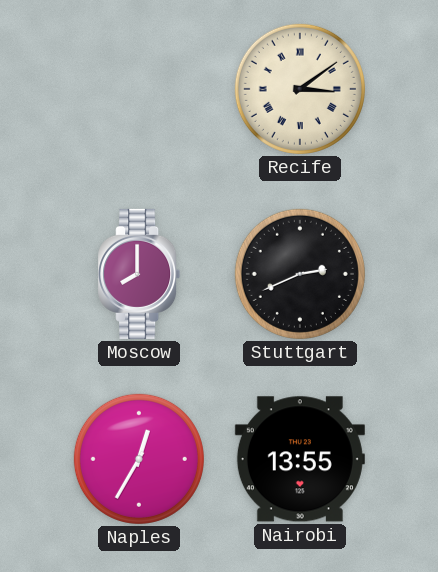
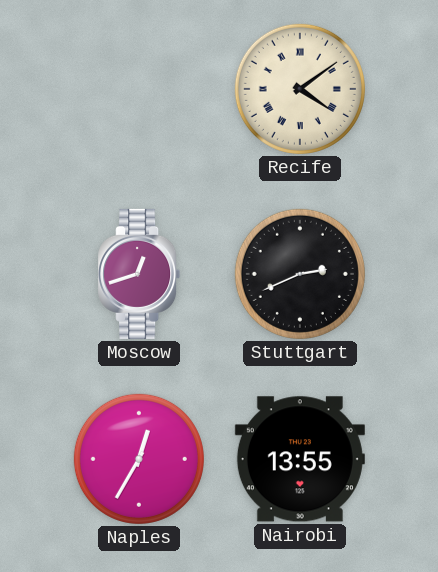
Recife: 3:09 -> 4:09
Moscow: 8:00 -> 12:42
